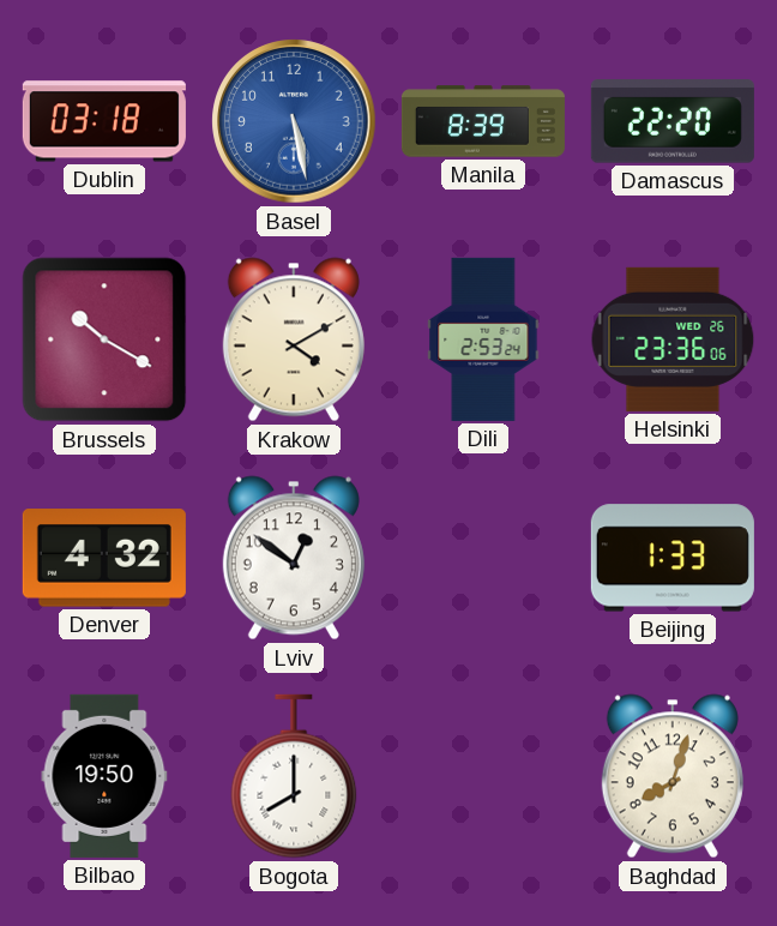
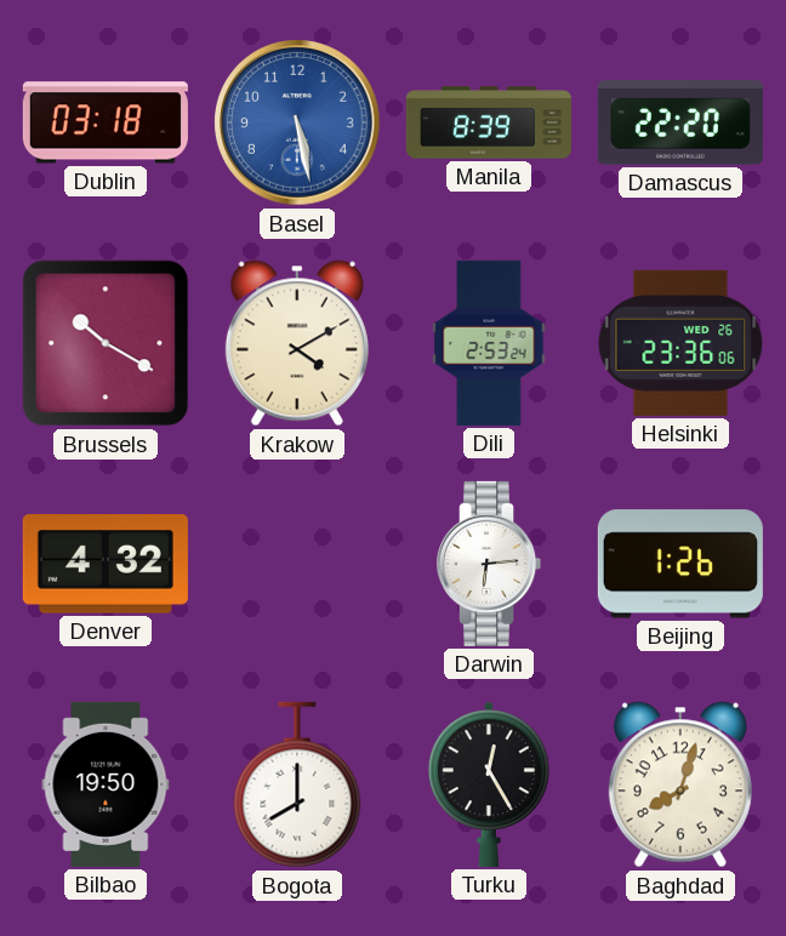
Lviv: 12:51 -> none
Darwin: none -> 6:14
Beijing: 1:33 -> 1:26
Turku: none -> 12:25
